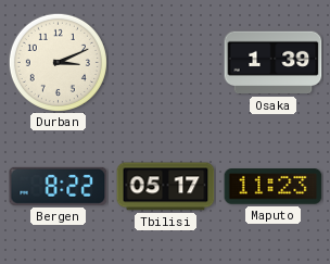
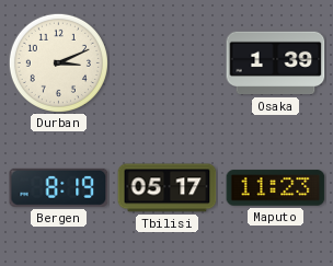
Bergen: 8:22 -> 8:19
